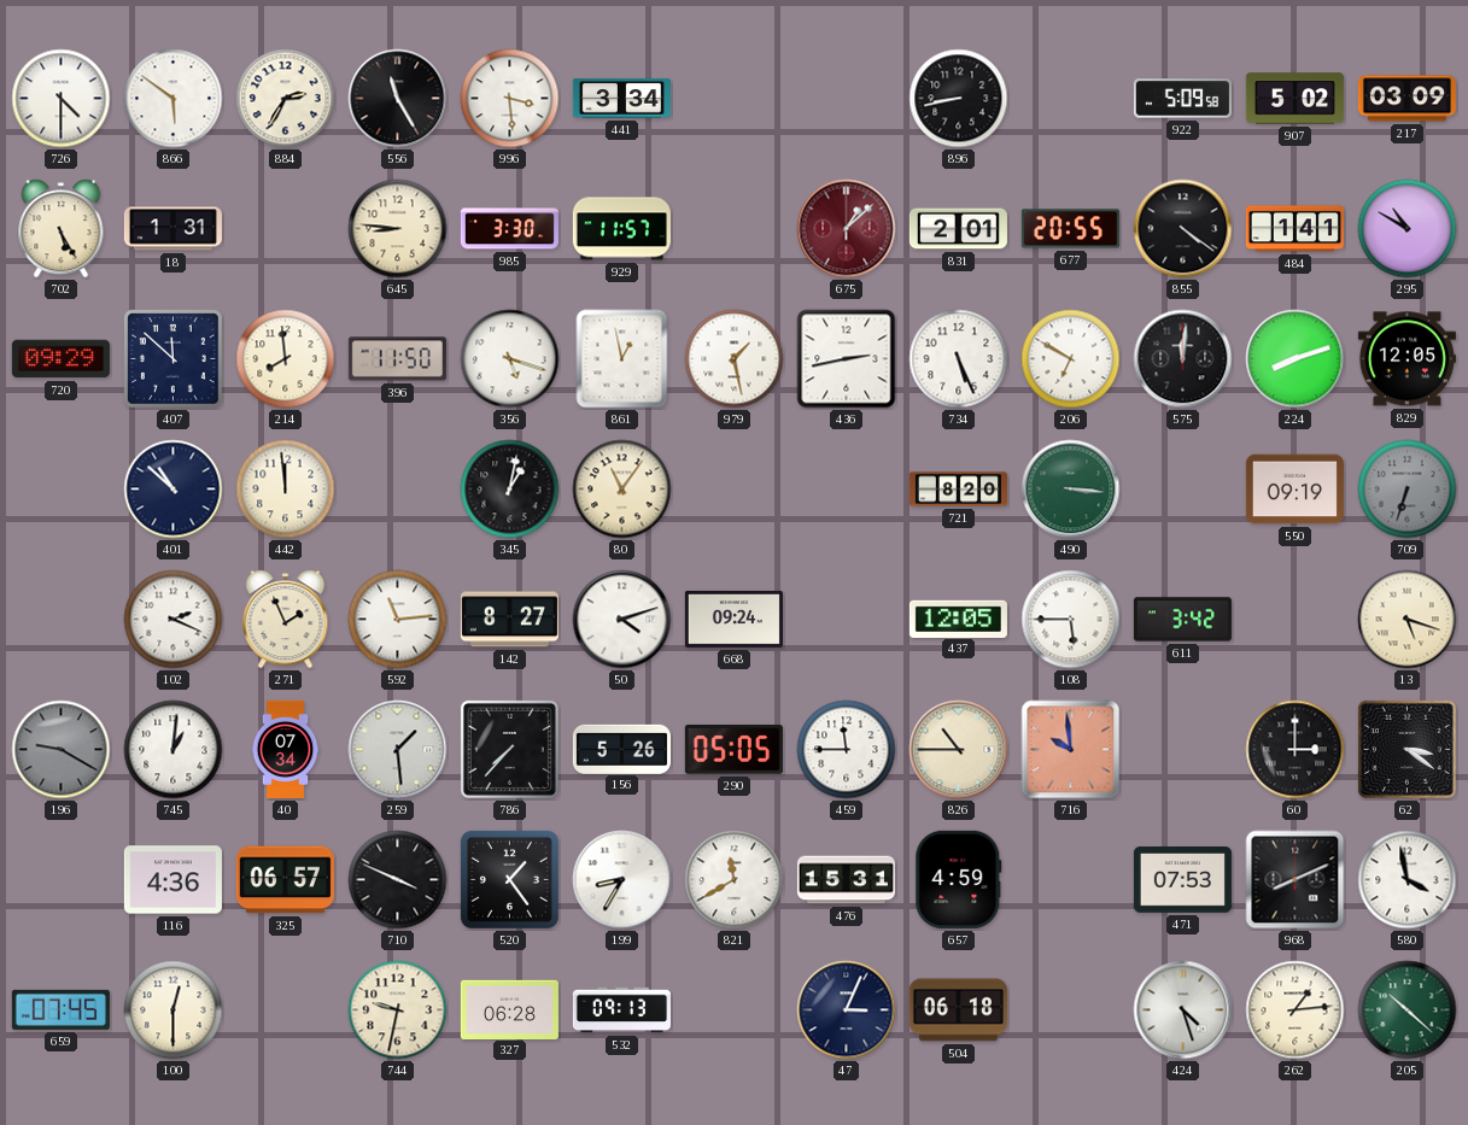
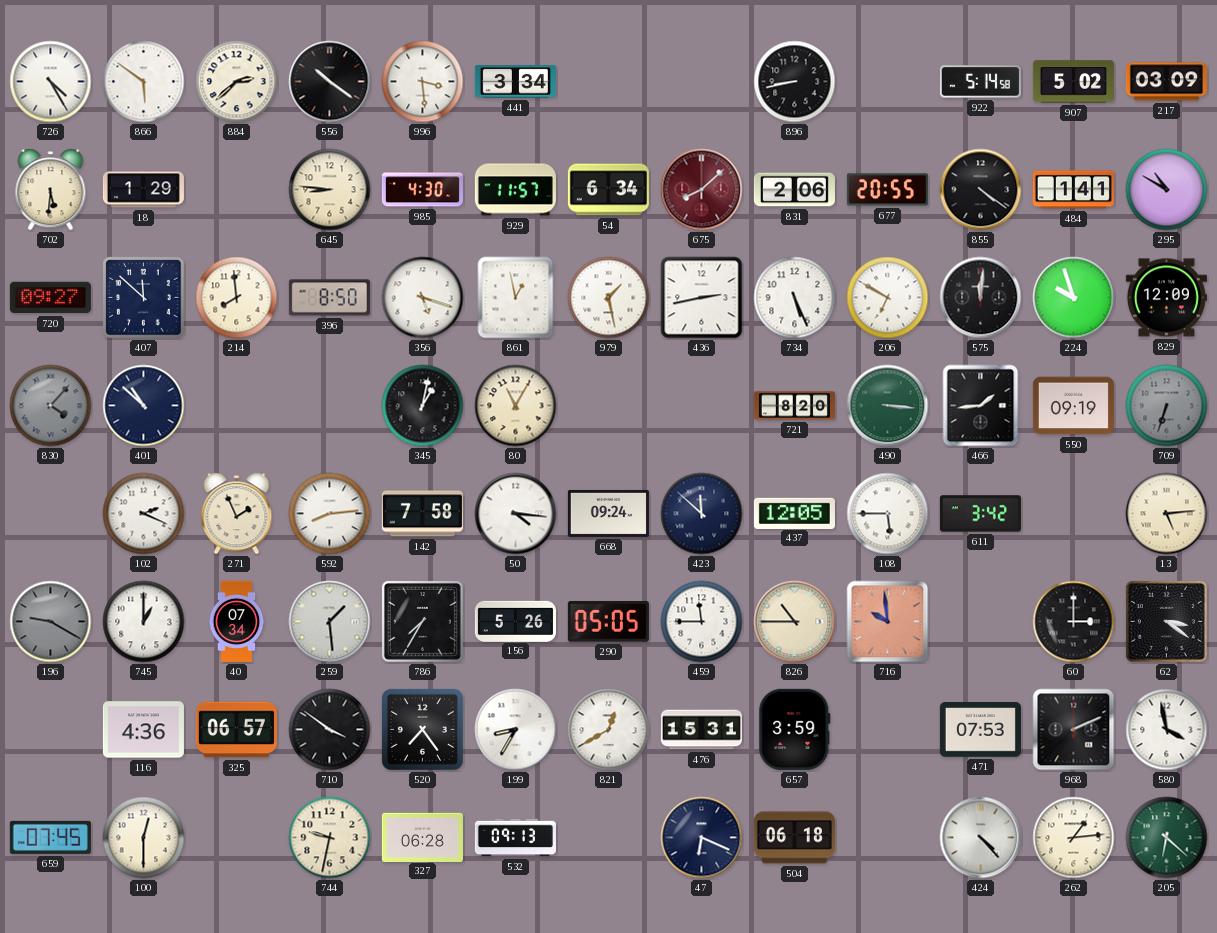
726: 4:30 -> 4:25
884: 2:35 -> 2:38
556: 11:25 -> 10:21
922: 5:09 -> 5:14
702: 5:25 -> 5:31
18: 1:31 -> 1:29
985: 3:30 -> 4:30
54: none -> 6:34
675: 1:08 -> 8:08
831: 2:01 -> 2:06
720: 09:29 -> 09:27
396: 11:50 -> 8:50
224: 8:12 -> 9:57
829: 12:05 -> 12:09
830: none -> 4:07
442: 11:59 -> none
80: 11:06 -> 11:05
466: none -> 1:44
592: 11:14 -> 8:14
142: 8:27 -> 7:58
50: 4:12 -> 4:16
423: none -> 11:52
13: 5:18 -> 5:14
745: 1:01 -> 1:00
786: 7:37 -> 7:35
710: 3:49 -> 3:51
520: 1:24 -> 7:24
821: 11:40 -> 12:40
657: 4:59 -> 3:59
968: 8:11 -> 2:11
47: 3:04 -> 6:19
424: 4:27 -> 4:23
205: 10:22 -> 6:22
